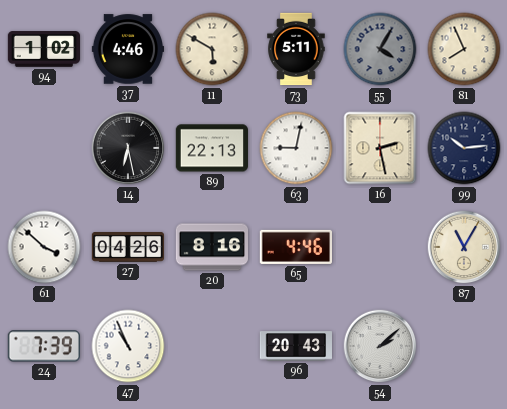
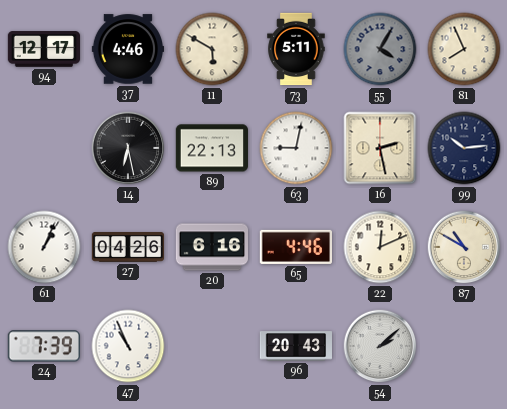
94: 1:02 -> 12:17
61: 3:52 -> 1:04
20: 8:16 -> 6:16
22: none -> 12:11
87: 11:05 -> 10:50
